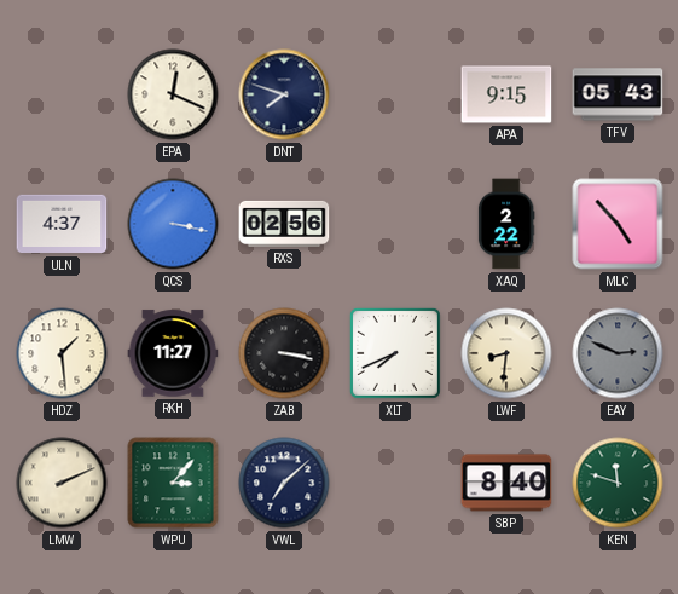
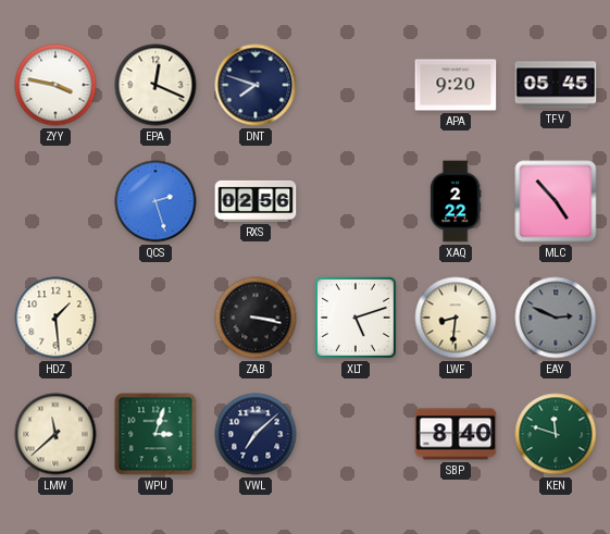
ZYY: none -> 3:47
APA: 9:15 -> 9:20
TFV: 05:43 -> 05:45
ULN: 4:37 -> none
QCS: 3:17 -> 2:27
RKH: 11:27 -> none
XLT: 7:41 -> 5:12
LMW: 2:11 -> 11:38
WPU: 3:07 -> 3:03
